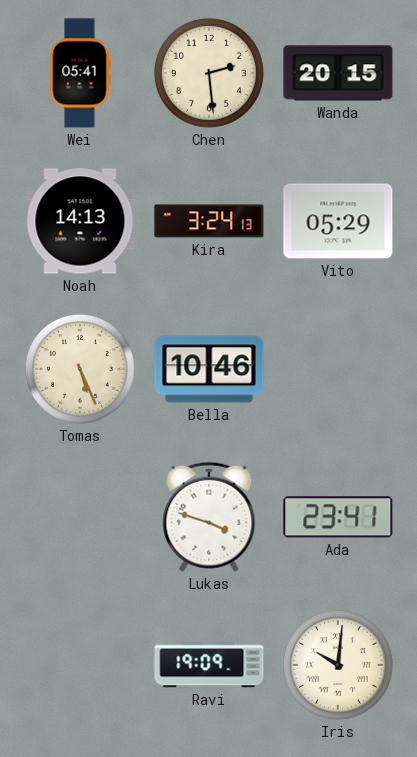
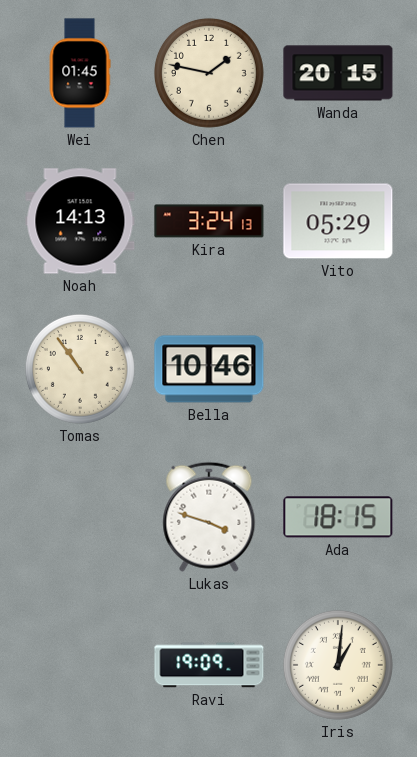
Wei: 05:41 -> 01:45
Chen: 2:29 -> 1:47
Tomas: 5:26 -> 10:54
Ada: 23:41 -> 18:15
Iris: 10:01 -> 1:01
